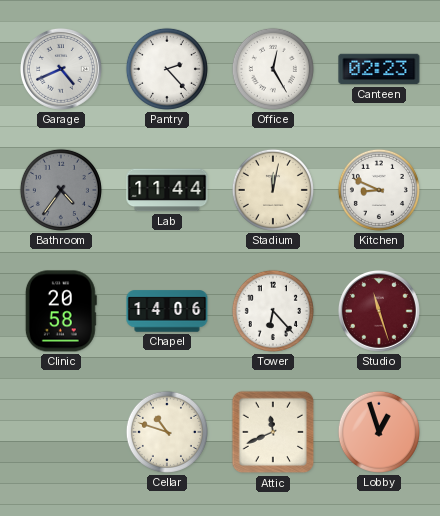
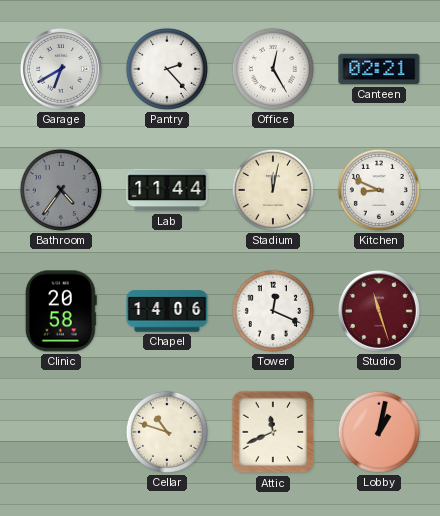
Garage: 4:41 -> 6:40
Canteen: 02:23 -> 02:21
Tower: 6:23 -> 12:19
Lobby: 12:57 -> 1:02
